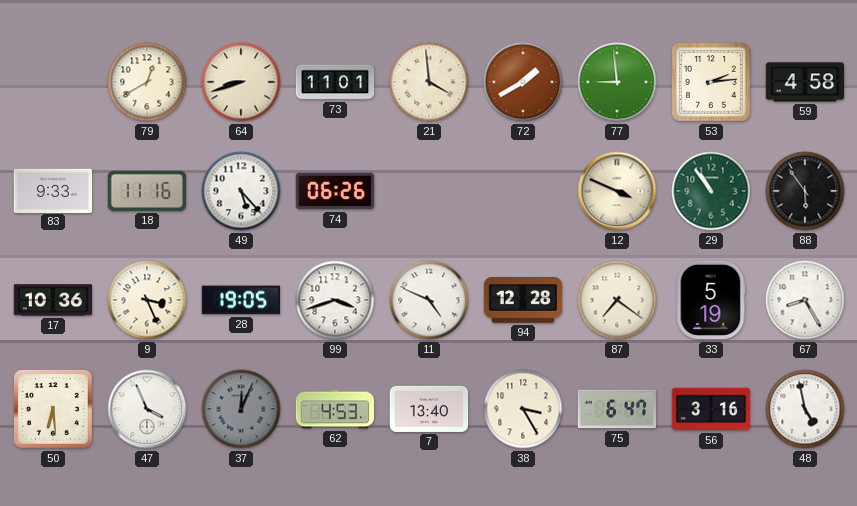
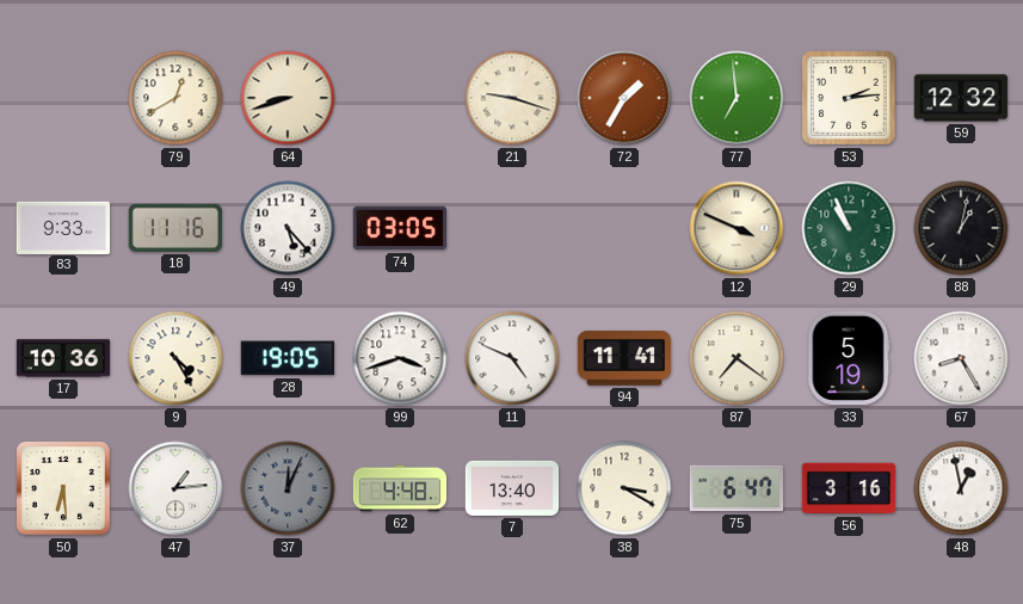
73: 11:01 -> none
21: 3:59 -> 9:18
72: 1:40 -> 1:35
77: 8:59 -> 6:59
59: 4:58 -> 12:32
74: 06:26 -> 03:05
29: 10:54 -> 10:56
88: 5:54 -> 1:02
9: 3:26 -> 4:25
94: 12:28 -> 11:41
47: 3:56 -> 1:14
62: 4:53 -> 4:48
38: 3:25 -> 3:20
48: 4:58 -> 12:58
